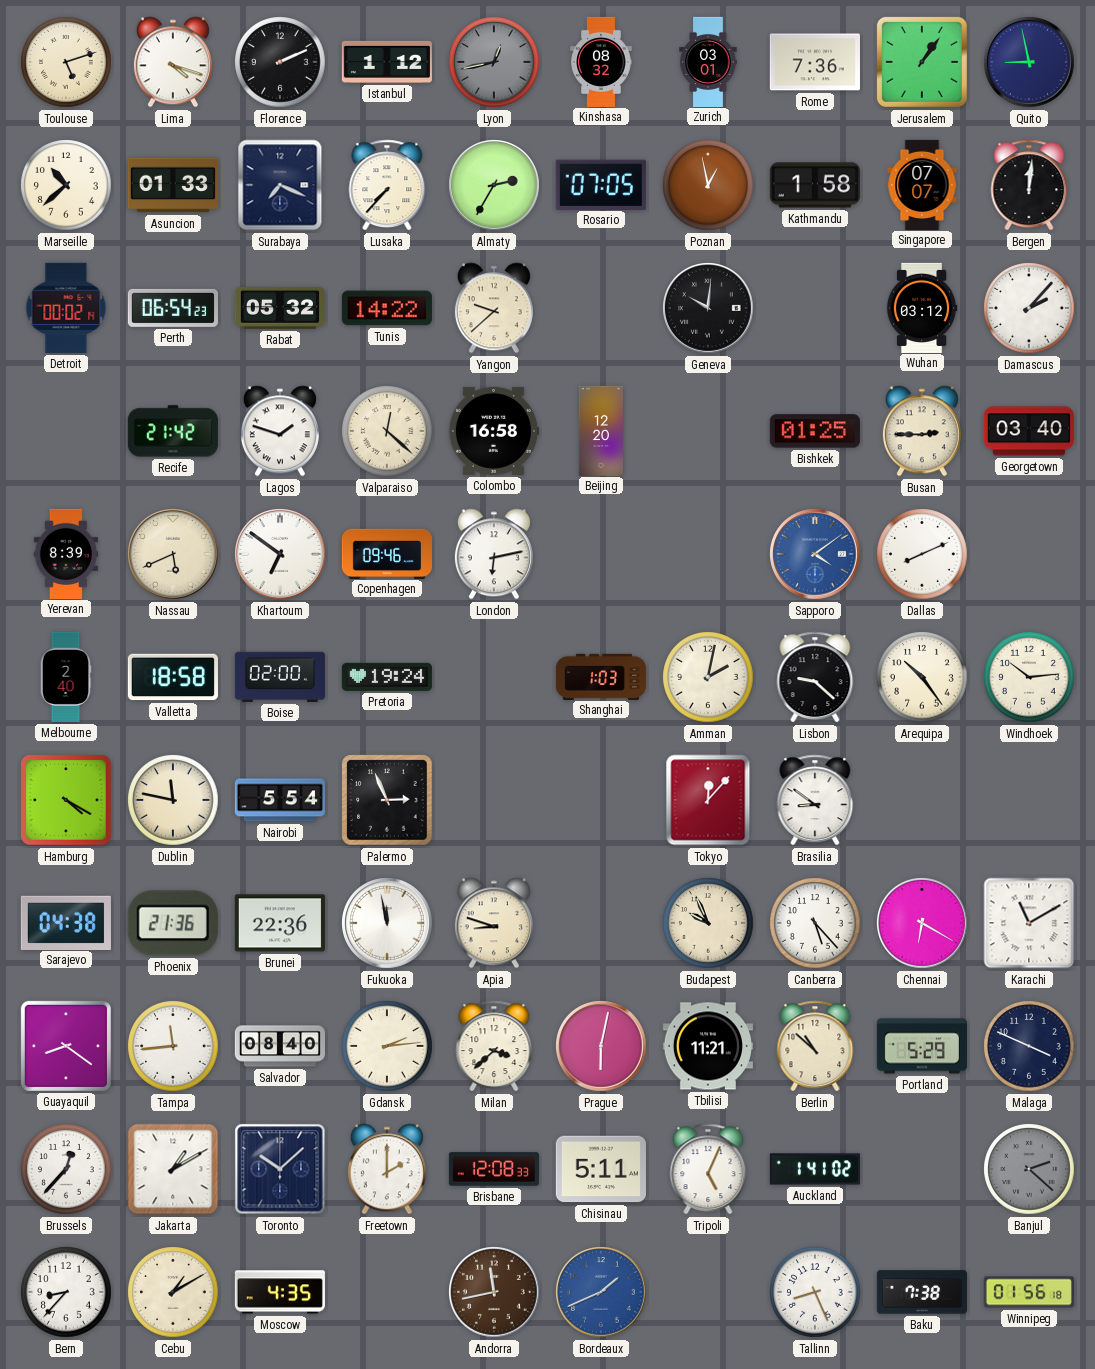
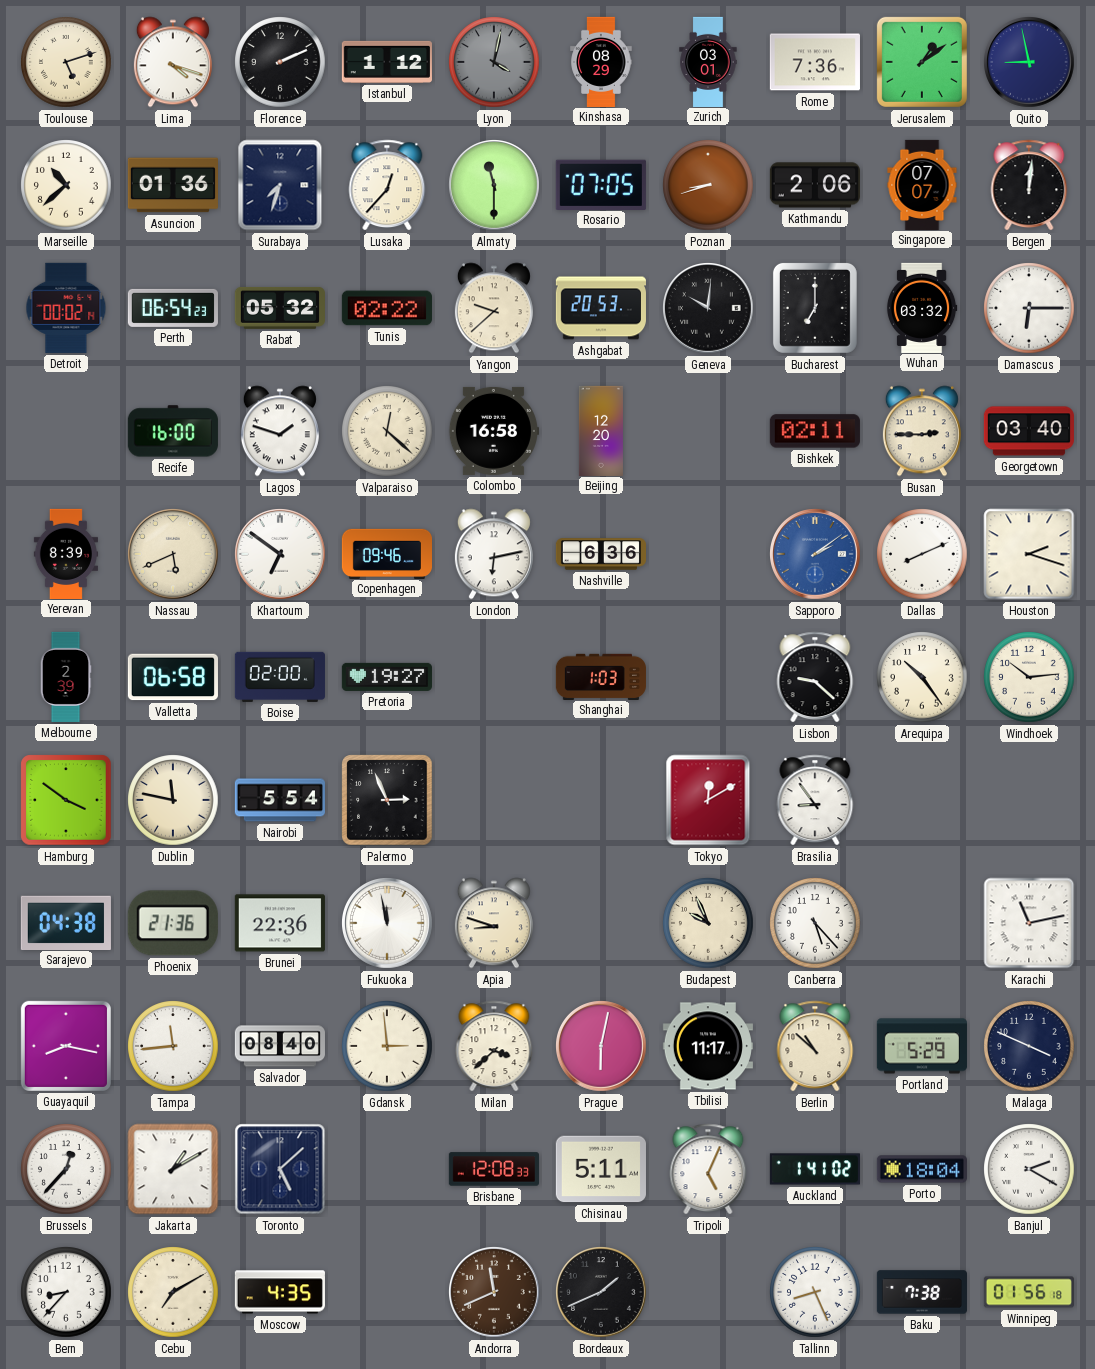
Lyon: 12:43 -> 4:02
Kinshasa: 08:32 -> 08:29
Jerusalem: 1:06 -> 1:09
Asuncion: 01:33 -> 01:36
Surabaya: 7:19 -> 7:33
Lusaka: 7:37 -> 12:37
Almaty: 2:35 -> 11:30
Poznan: 12:58 -> 8:42
Kathmandu: 1:58 -> 2:06
Tunis: 14:22 -> 02:22
Ashgabat: none -> 20:53
Bucharest: none -> 7:00
Wuhan: 03:12 -> 03:32
Damascus: 2:07 -> 6:15
Recife: 21:42 -> 16:00
Bishkek: 01:25 -> 02:11
Nashville: none -> 6:36
Sapporo: 4:09 -> 2:09
Houston: none -> 2:18
Melbourne: 2:40 -> 2:39
Valletta: 18:58 -> 06:58
Pretoria: 19:24 -> 19:27
Amman: 2:02 -> none
Hamburg: 4:20 -> 3:51
Tokyo: 12:07 -> 12:10
Brasilia: 8:51 -> 8:54
Chennai: 6:20 -> none
Karachi: 11:10 -> 11:13
Guayaquil: 8:21 -> 8:17
Gdansk: 2:14 -> 2:59
Tbilisi: 11:21 -> 11:17
Toronto: 10:08 -> 5:08
Freetown: 2:00 -> none
Porto: none -> 18:04
Banjul: 2:22 -> 2:20
Banjul dial: grey -> white
Cebu: 1:10 -> 7:10
Andorra: 11:43 -> 11:41
Bordeaux dial: blue -> black
